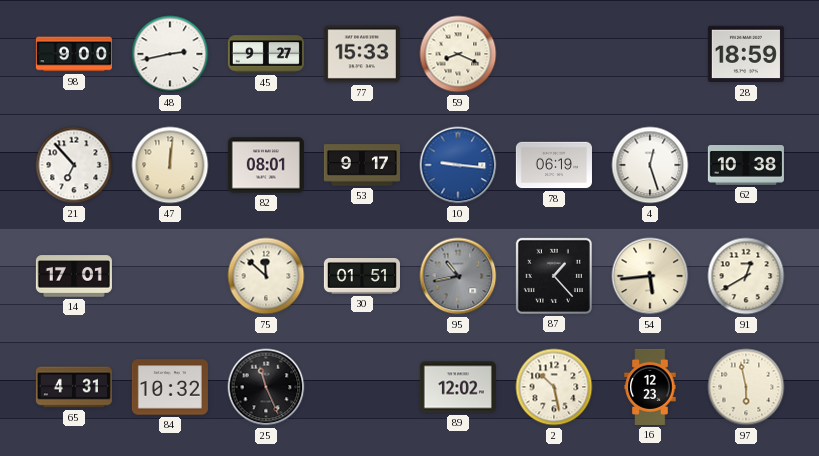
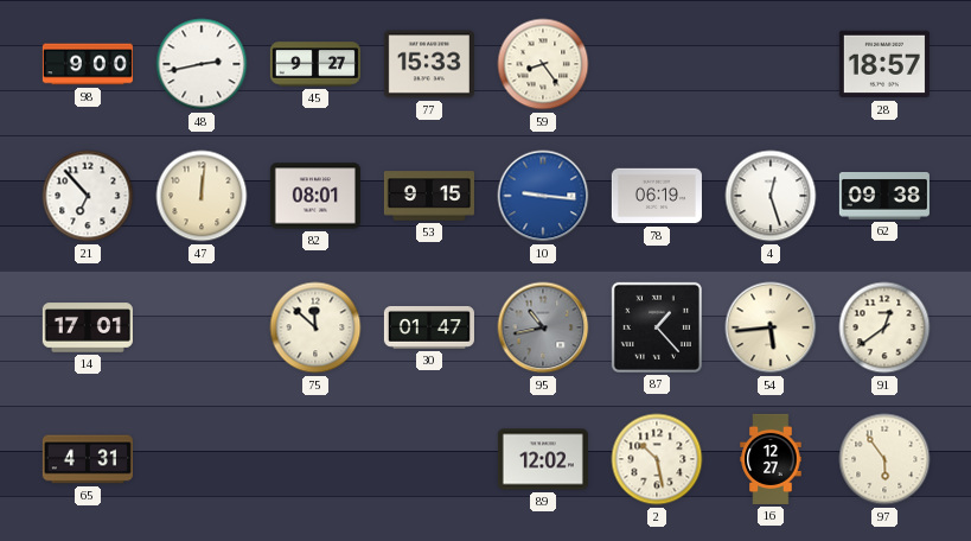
59: 8:19 -> 8:24
28: 18:59 -> 18:57
53: 9:17 -> 9:15
62: 10:38 -> 09:38
30: 01:51 -> 01:47
91: 12:40 -> 12:39
84: 10:32 -> none
25: 11:26 -> none
16: 12:23 -> 12:27
97: 5:58 -> 5:54
